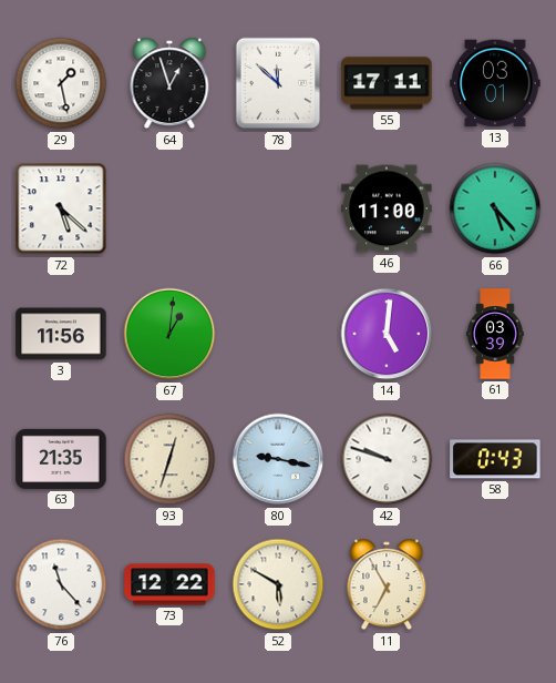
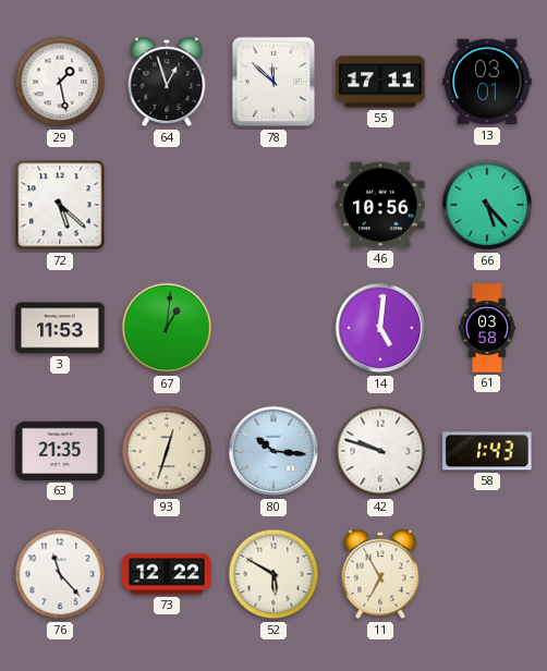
46: 11:00 -> 10:56
3: 11:56 -> 11:53
61: 03:39 -> 03:58
80: 9:17 -> 10:16
58: 0:43 -> 1:43
